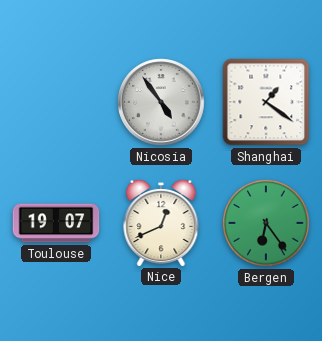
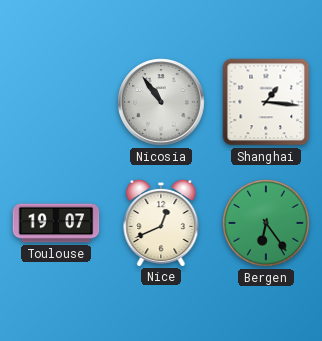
Nicosia: 4:54 -> 10:54
Shanghai: 1:21 -> 1:16
